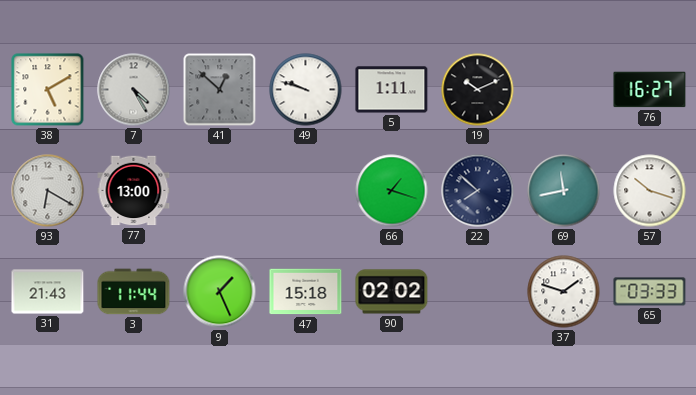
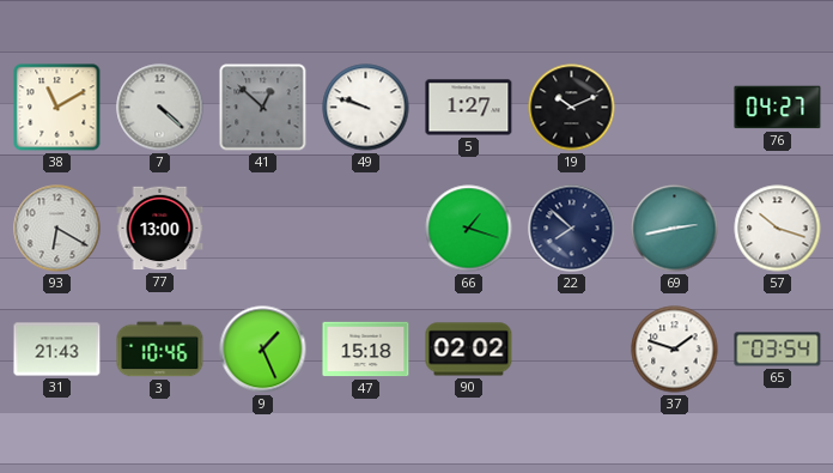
38: 5:10 -> 11:10
7: 4:25 -> 4:22
5: 1:11 -> 1:27
76: 16:27 -> 04:27
69: 11:43 -> 2:43
3: 11:44 -> 10:46
65: 03:33 -> 03:54
